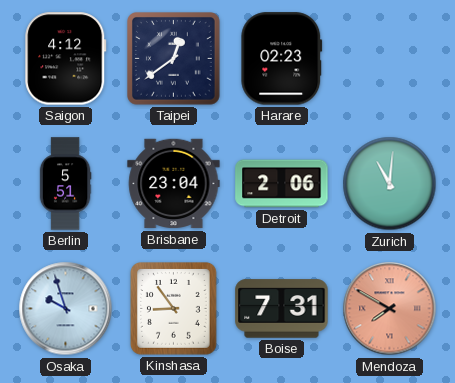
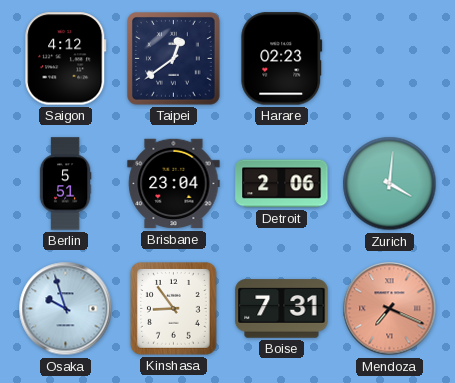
Zurich: 11:01 -> 4:01
Mendoza: 7:50 -> 7:19
